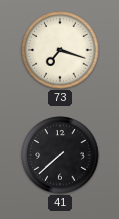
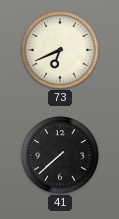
73: 7:18 -> 6:41
